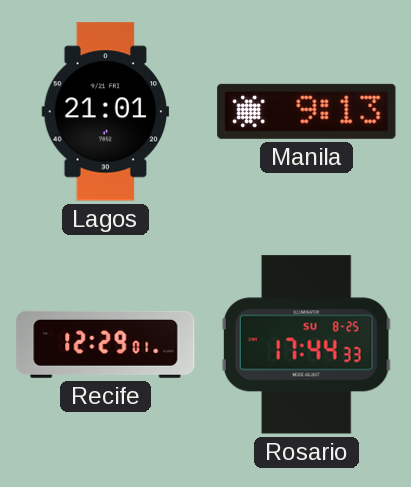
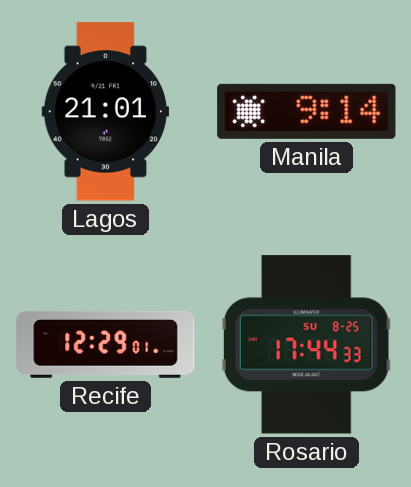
Manila: 9:13 -> 9:14
